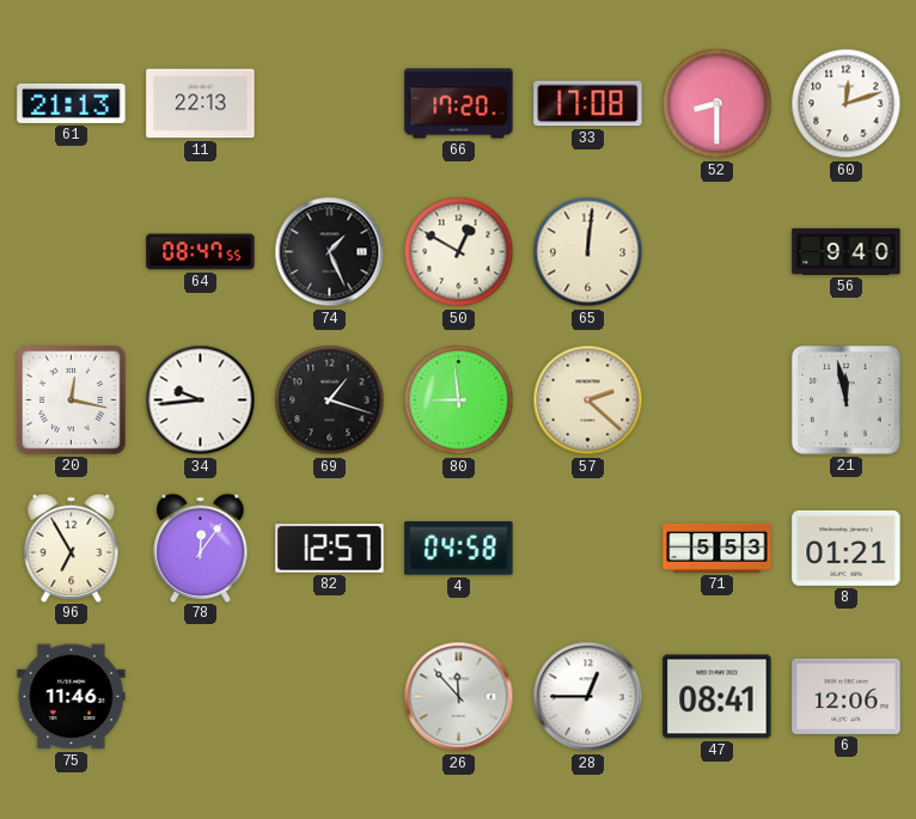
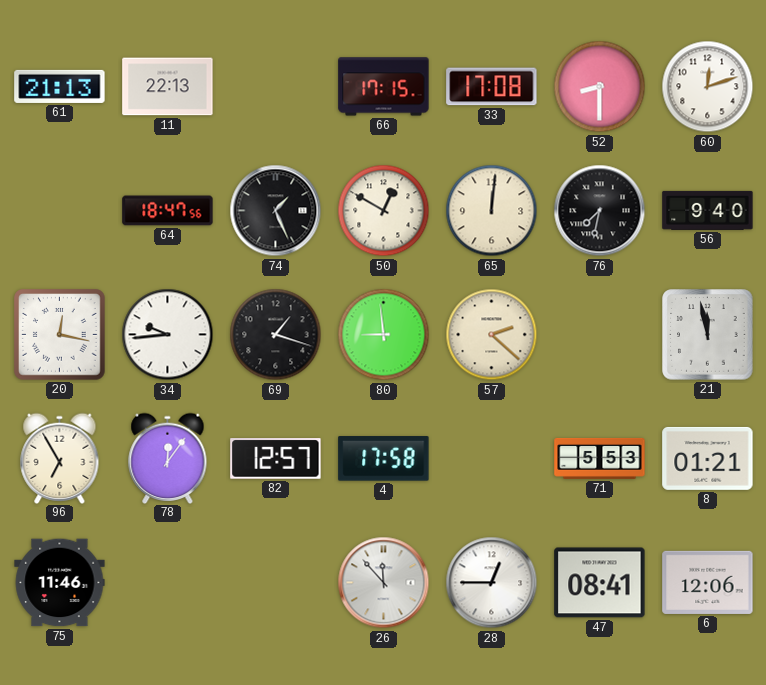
66: 17:20 -> 17:15
64: 08:47 -> 18:47
76: none -> 7:32
4: 04:58 -> 17:58
